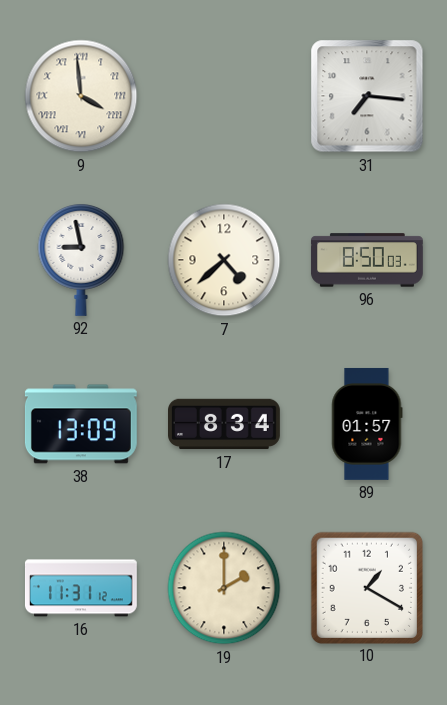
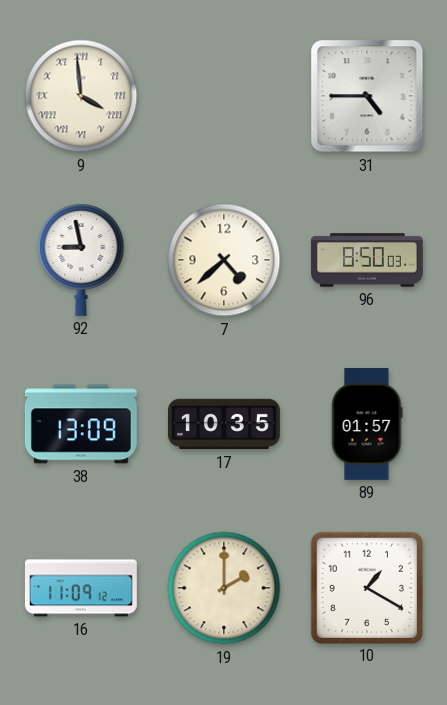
31: 7:16 -> 4:45
17: 8:34 -> 10:35
16: 11:31 -> 11:09
